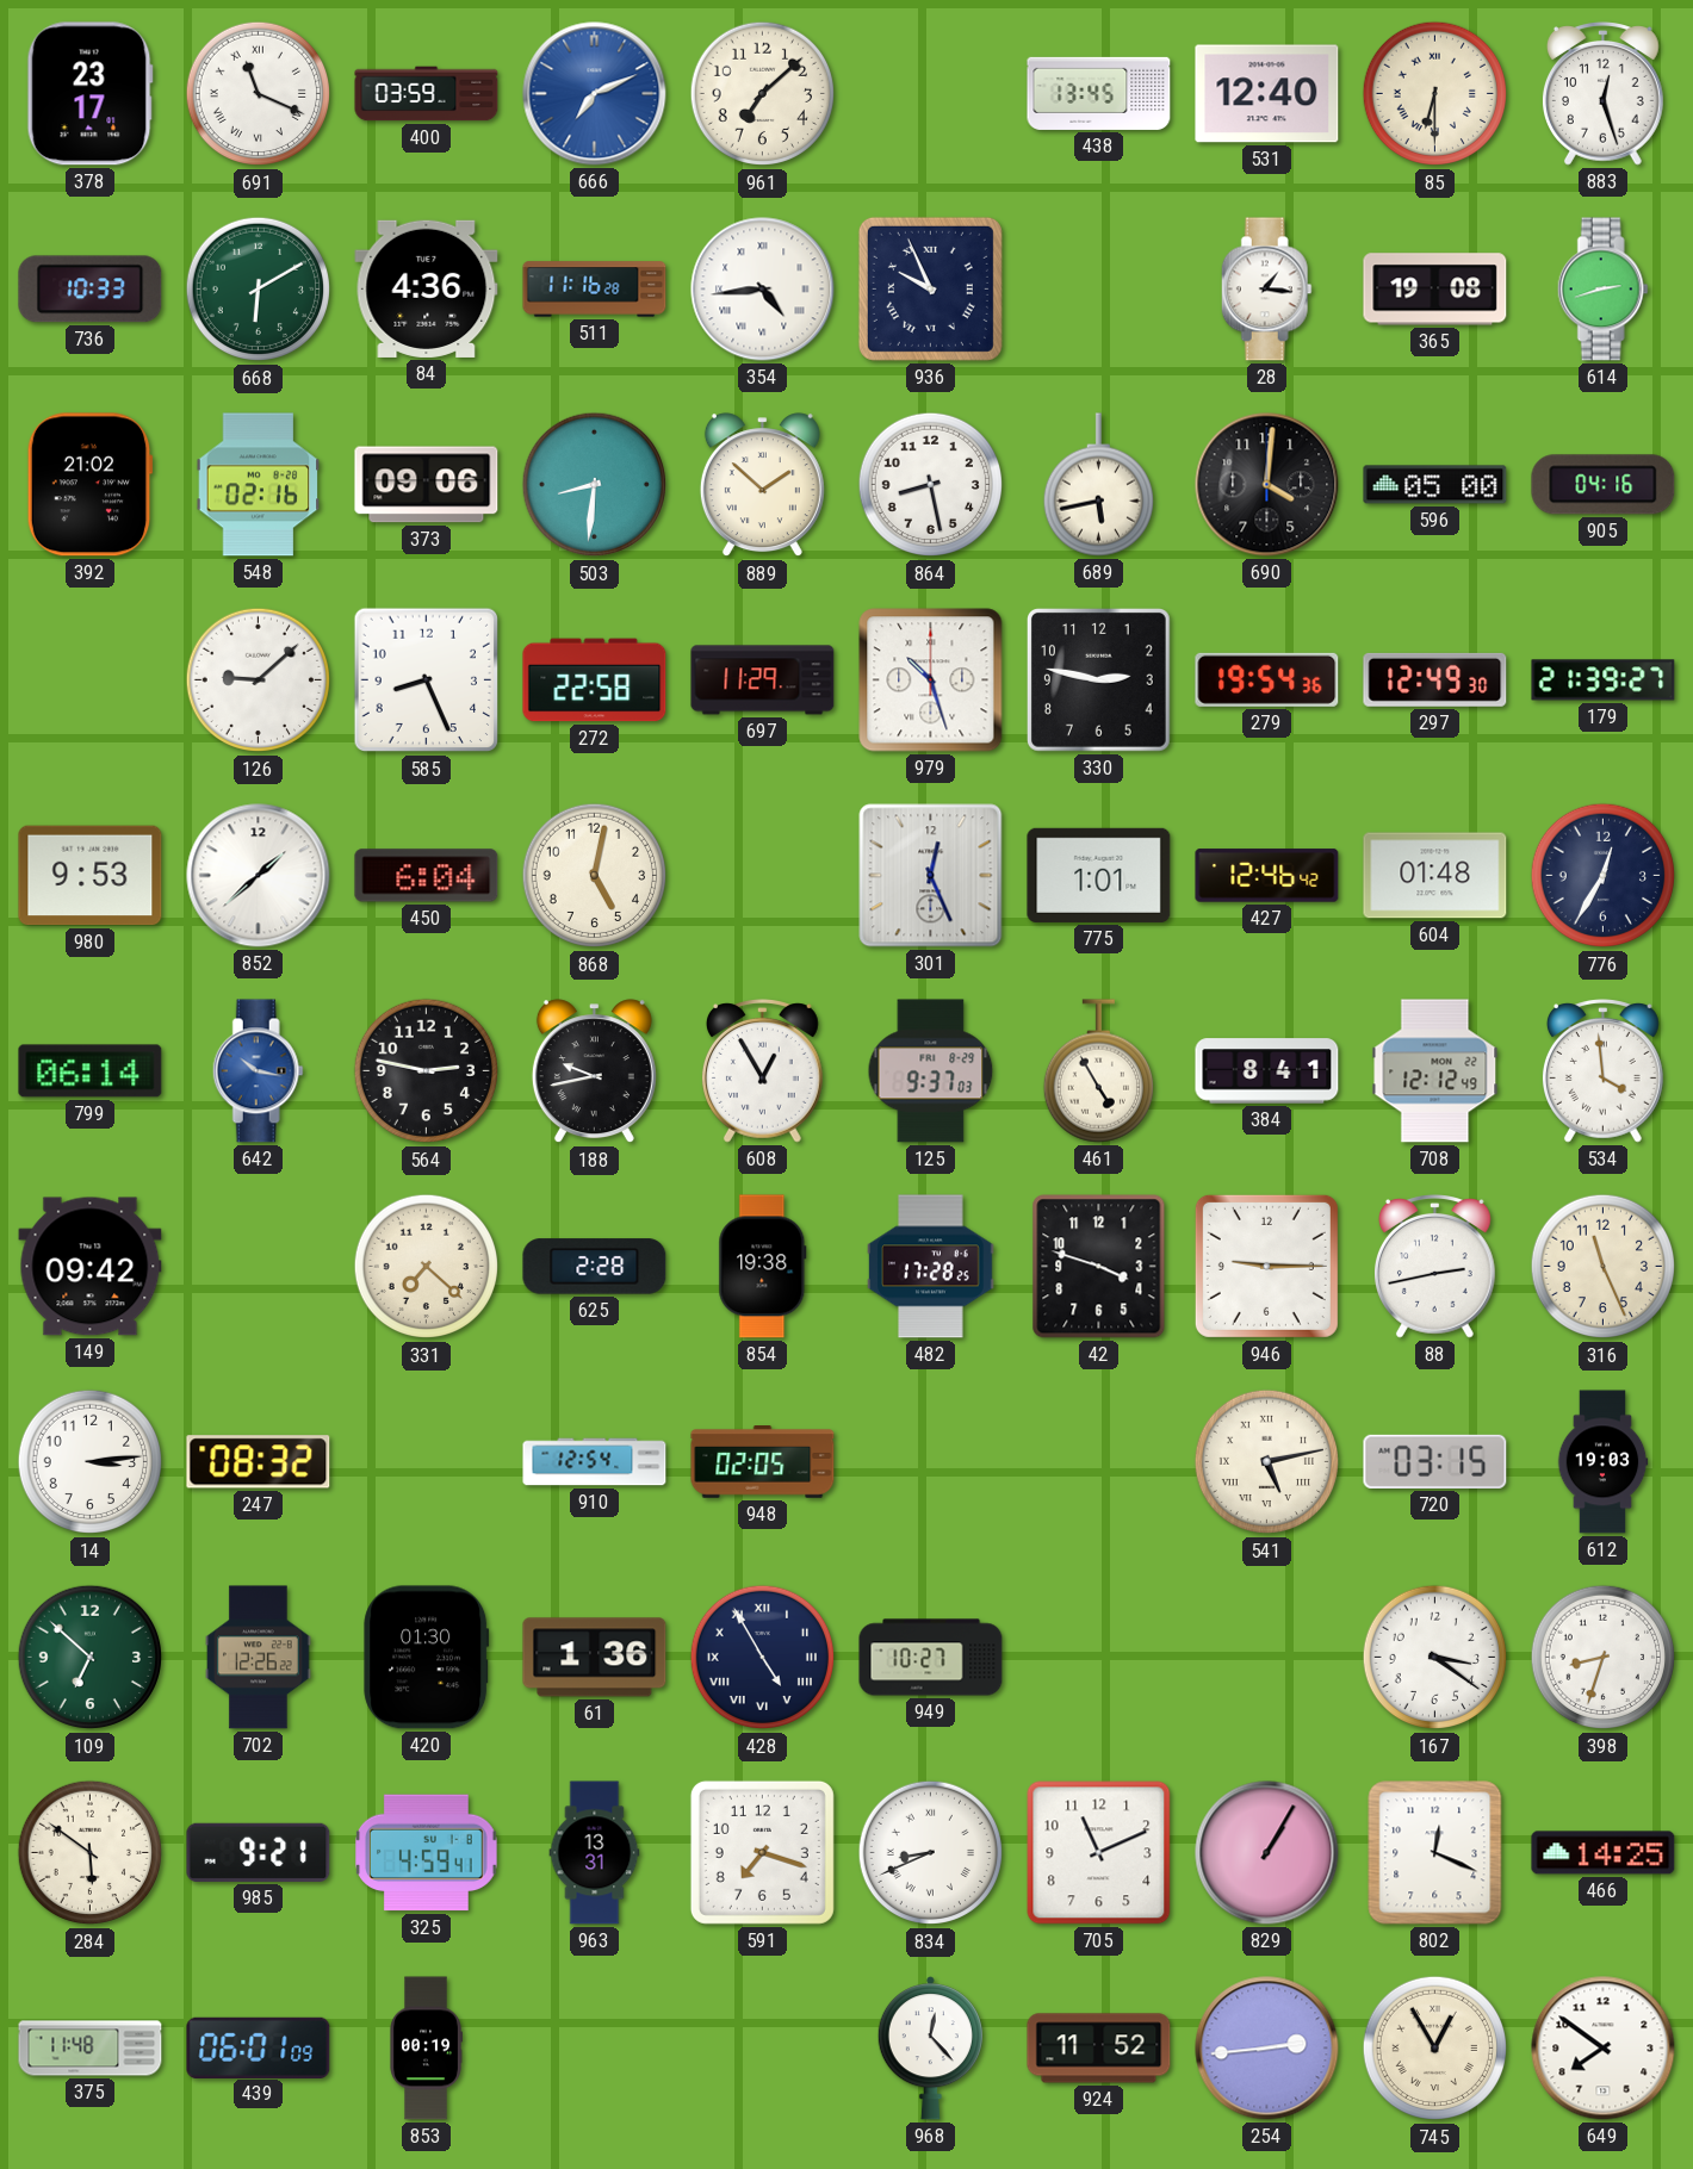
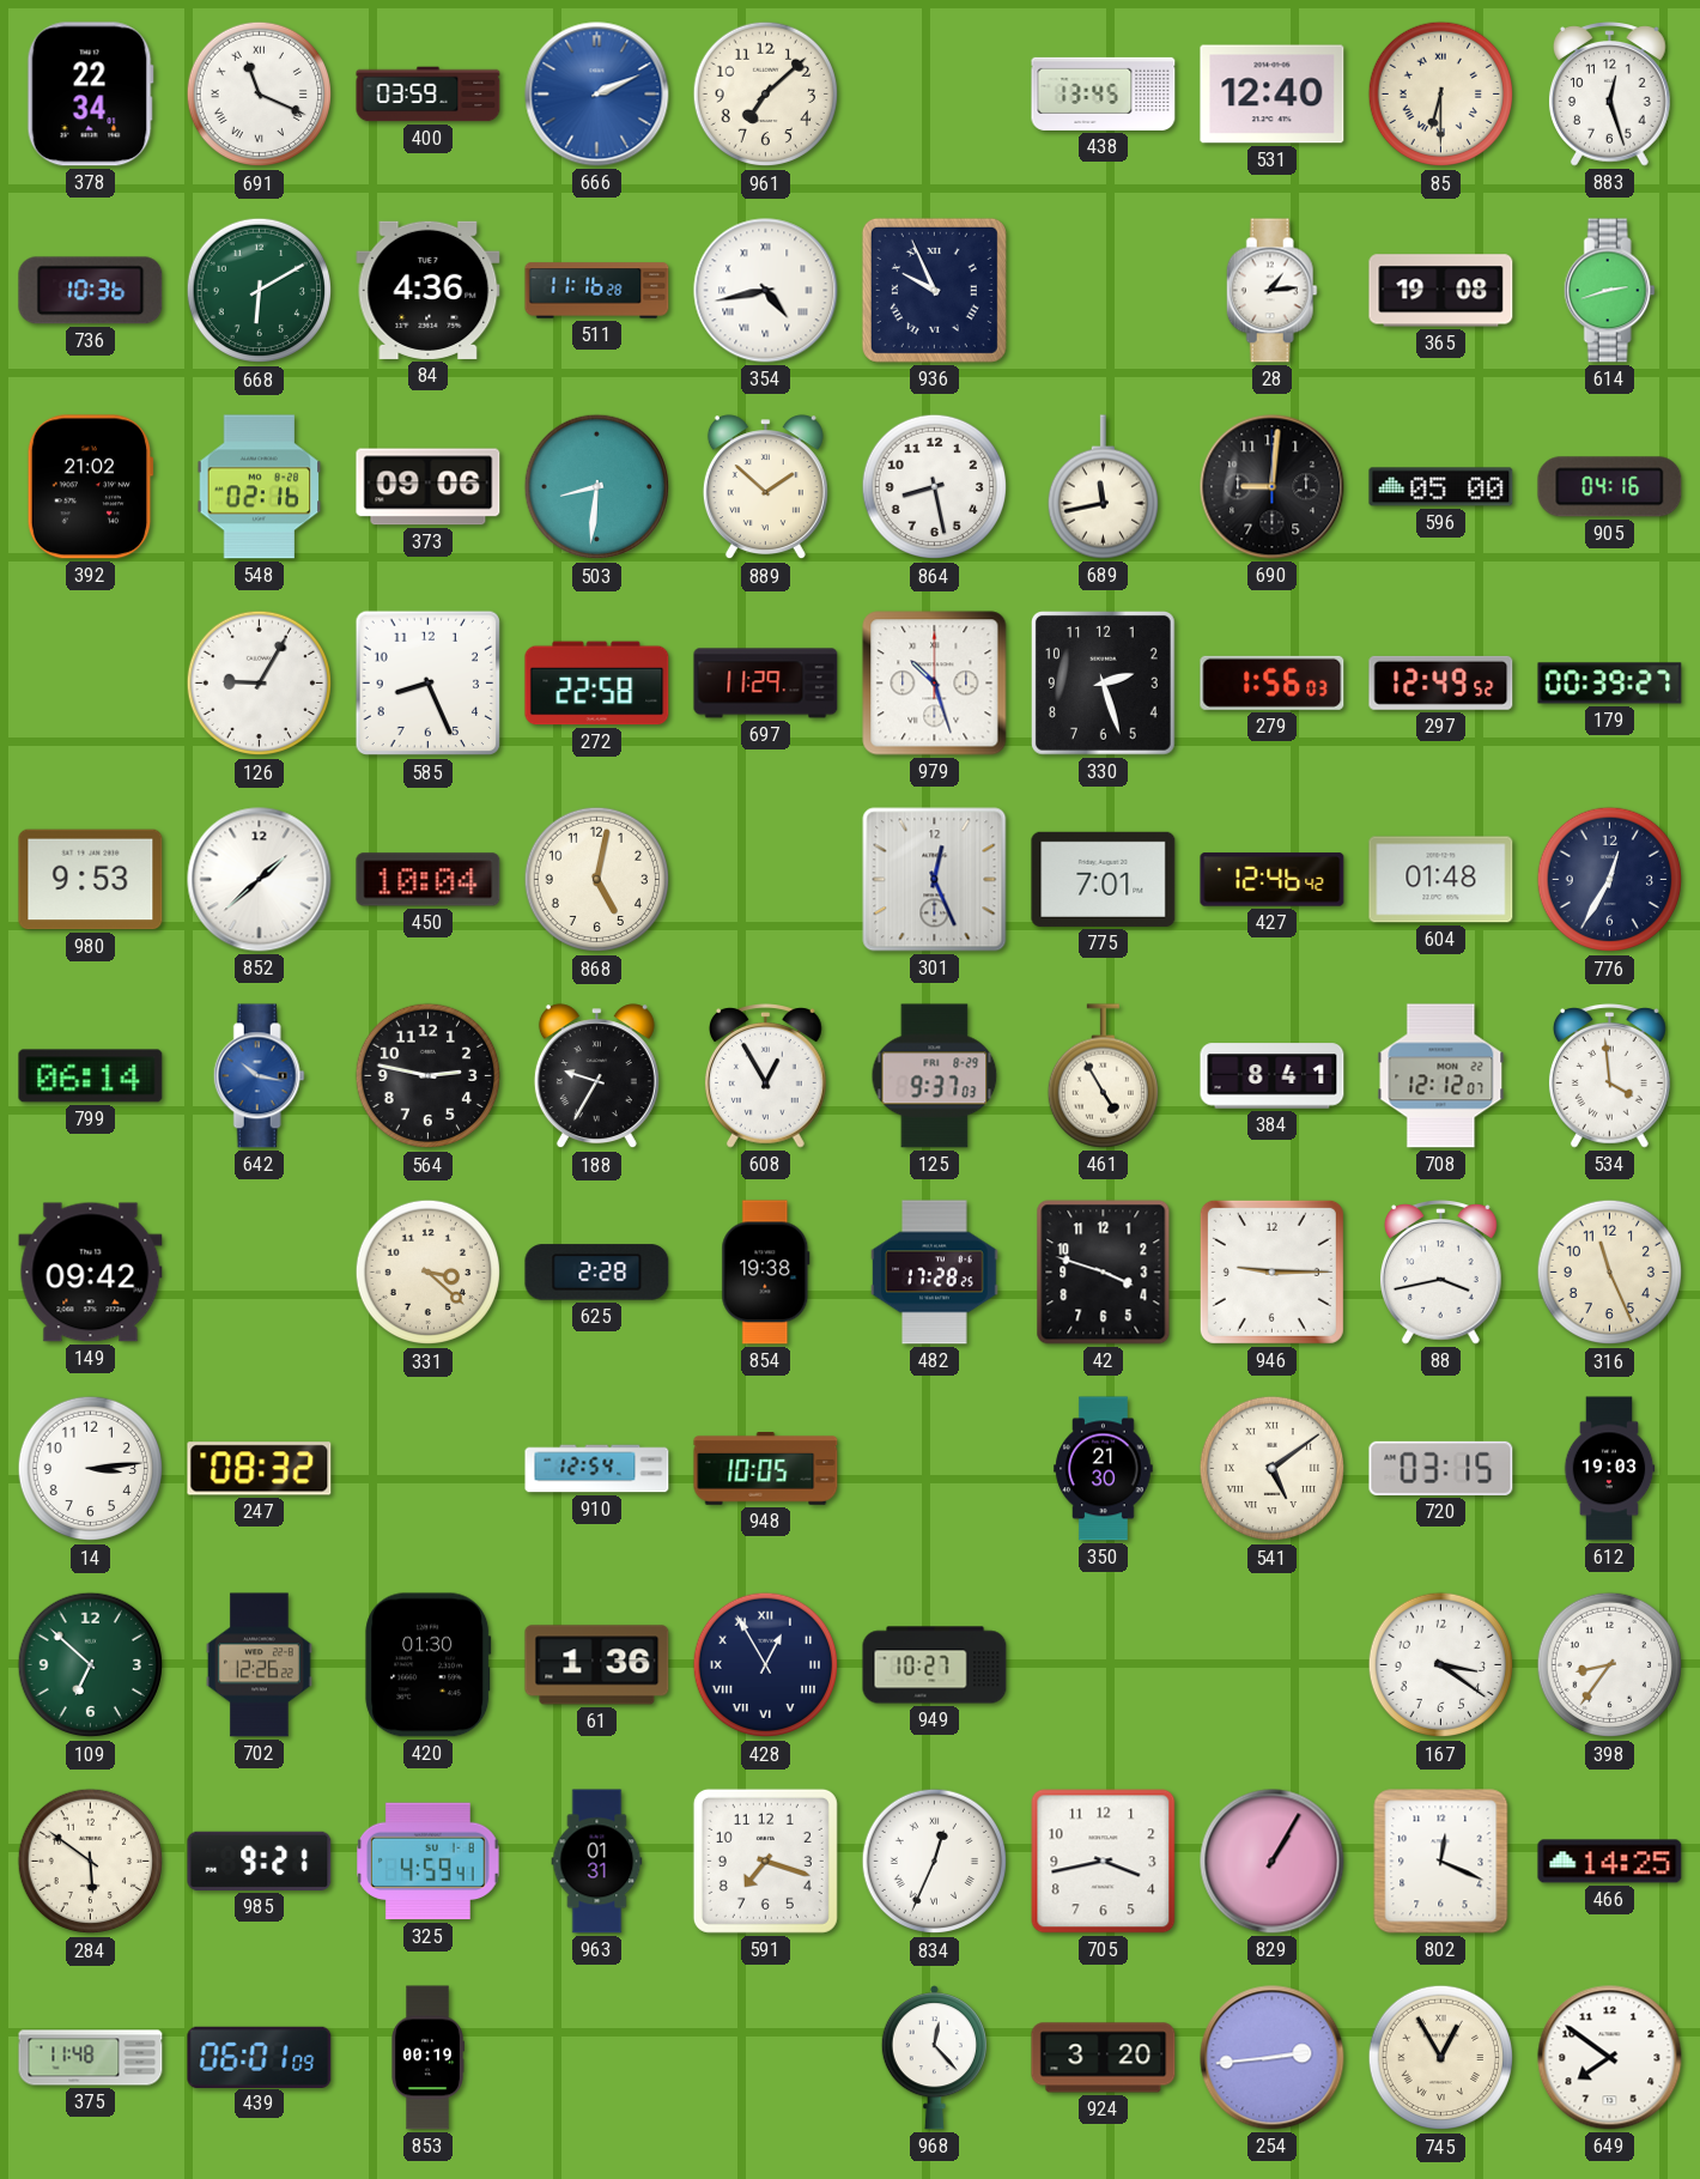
378: 23:17 -> 22:34
666: 7:11 -> 2:11
736: 10:33 -> 10:36
354: 4:44 -> 4:43
28: 1:16 -> 1:14
689: 5:43 -> 11:43
690: 4:01 -> 9:01
126: 9:08 -> 9:05
330: 2:47 -> 2:27
279: 19:54 -> 1:56
297: 12:49:30 -> 12:49:52
179: 21:39 -> 00:39
450: 6:04 -> 10:04
775: 1:01 -> 7:01
188: 9:43 -> 9:35
708: 12:12:49 -> 12:12:07
331: 7:22 -> 3:22
88: 2:43 -> 3:43
948: 02:05 -> 10:05
350: none -> 21:30
541: 5:13 -> 5:09
428: 4:55 -> 12:55
398: 8:33 -> 8:36
963: 13:31 -> 01:31
834: 8:41 -> 12:34
705: 11:11 -> 3:43
924: 11:52 -> 3:20
